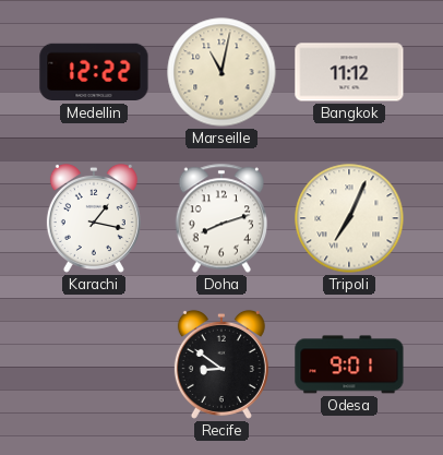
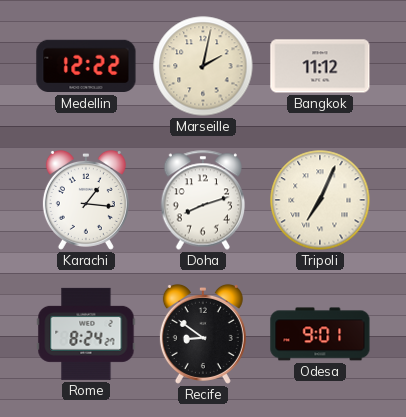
Marseille: 11:02 -> 2:02
Karachi: 1:17 -> 1:16
Rome: none -> 8:24
